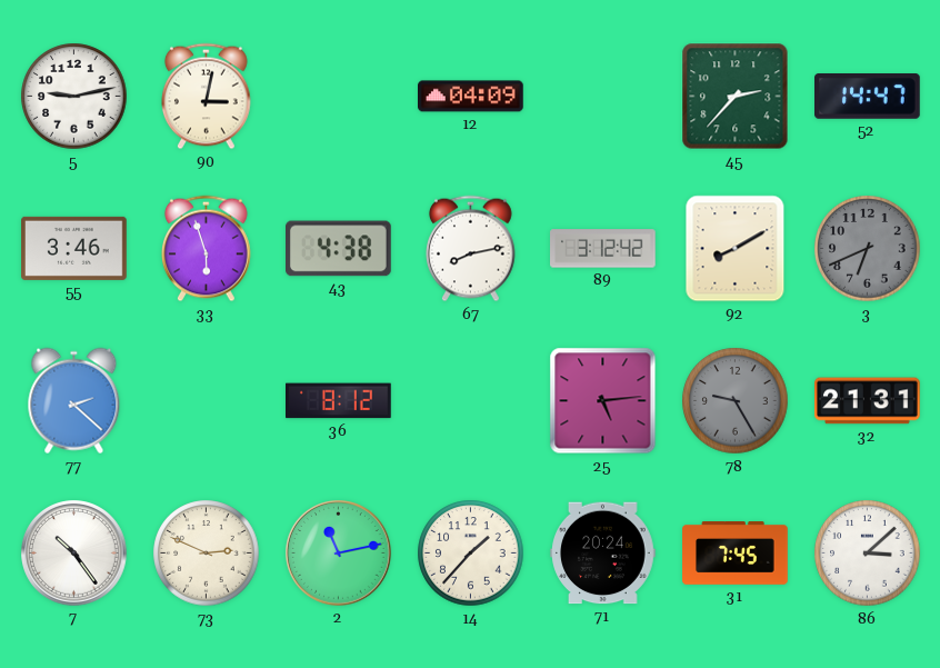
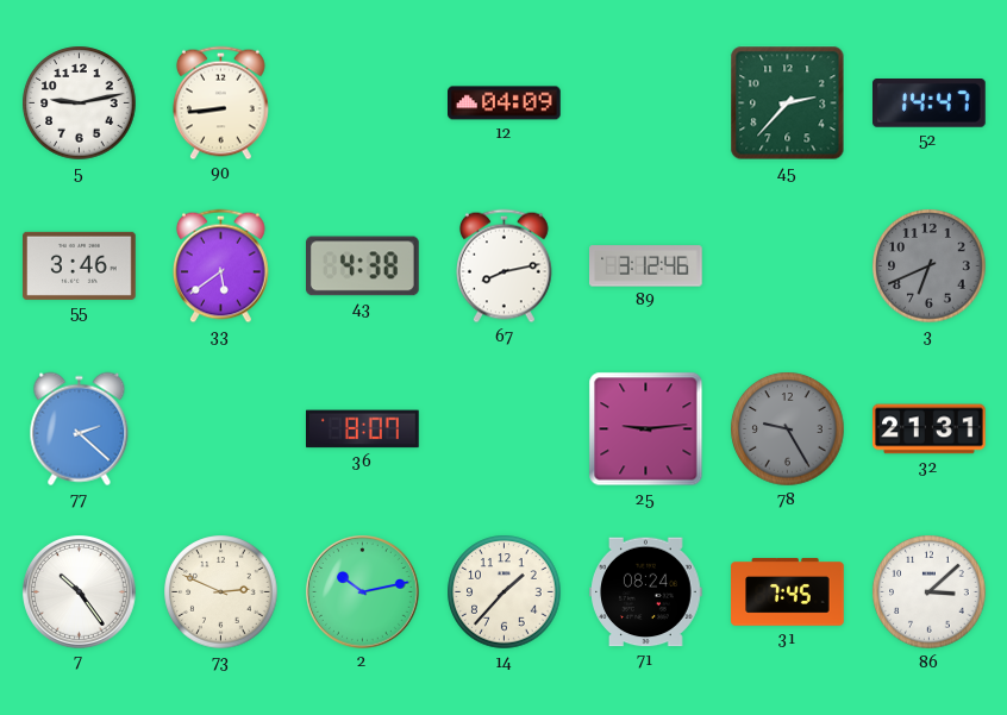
90: 3:02 -> 8:44
33: 5:57 -> 5:39
89: 3:12:42 -> 3:12:46
92: 8:10 -> none
36: 8:12 -> 8:07
25: 5:14 -> 9:14
2: 11:13 -> 10:13
71: 20:24 -> 08:24
